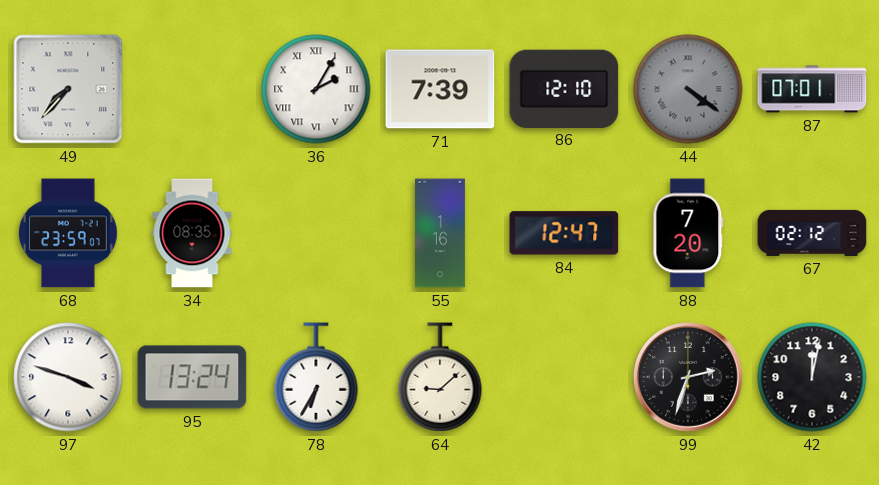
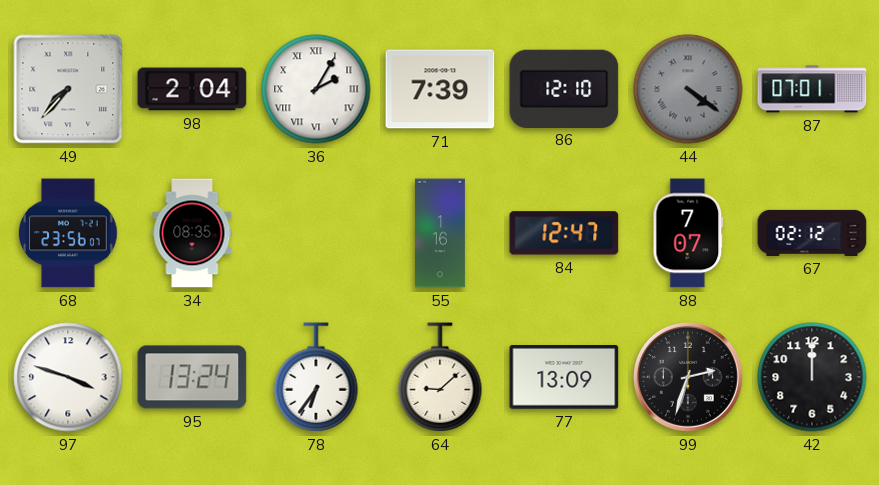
98: none -> 2:04
68: 23:59 -> 23:56
88: 7:20 -> 7:07
78: 6:35 -> 6:36
77: none -> 13:09
42: 12:02 -> 12:00
